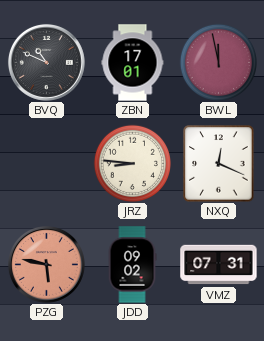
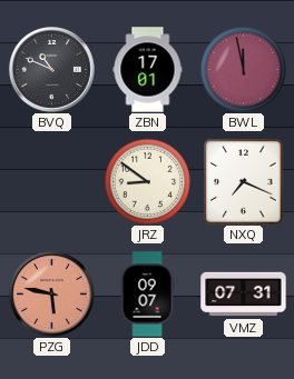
JRZ: 8:46 -> 8:51
NXQ: 12:19 -> 7:19
JDD: 09:02 -> 09:07
